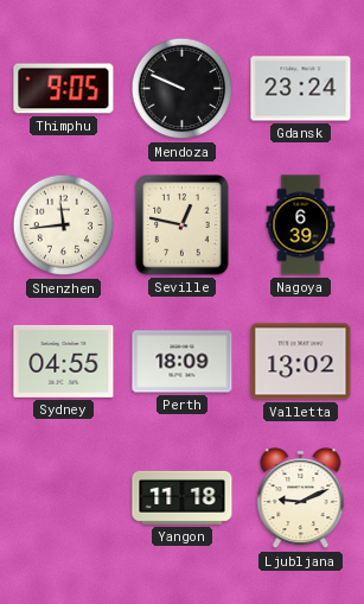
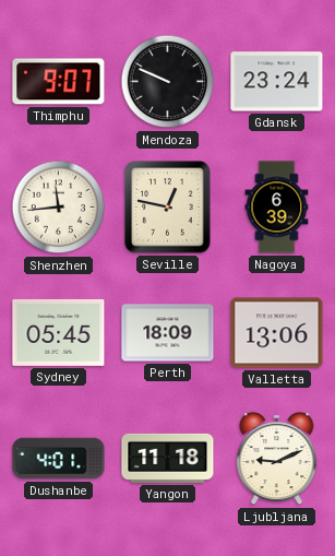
Thimphu: 9:05 -> 9:07
Sydney: 04:55 -> 05:45
Valletta: 13:02 -> 13:06
Dushanbe: none -> 4:01
